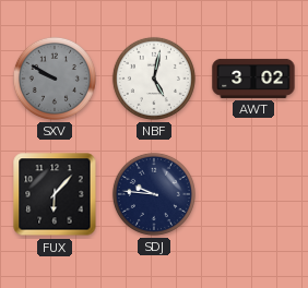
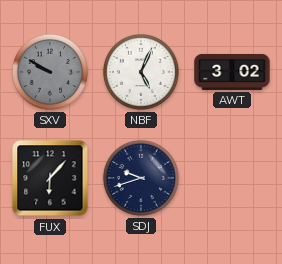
NBF: 5:02 -> 5:04
SDJ: 9:46 -> 9:42
